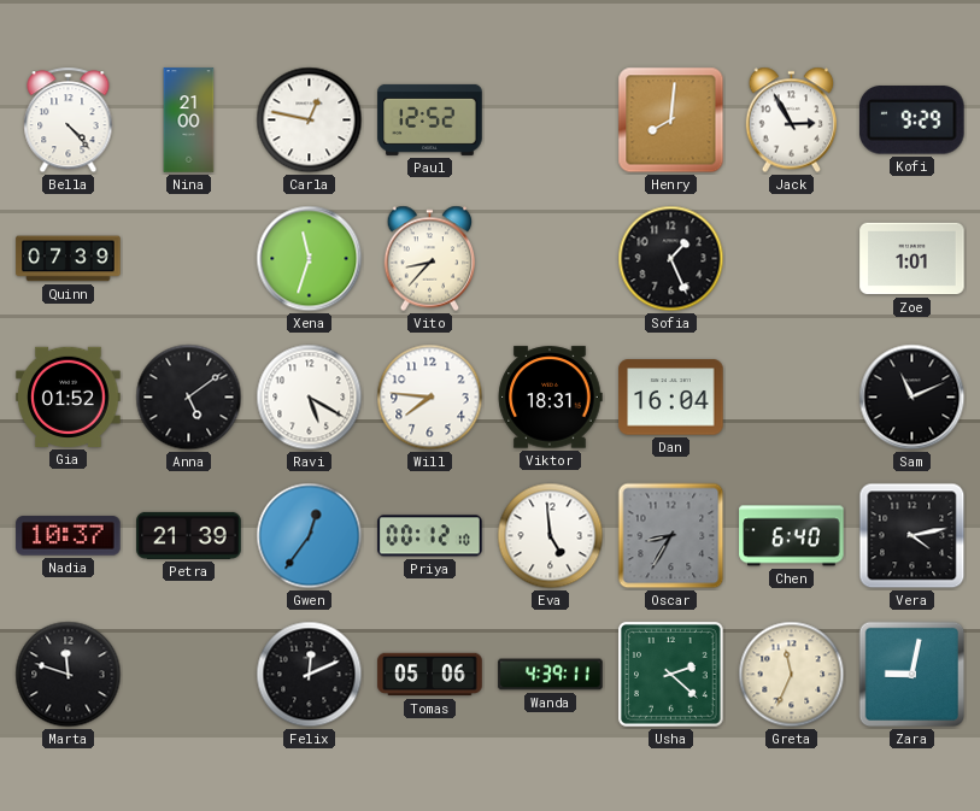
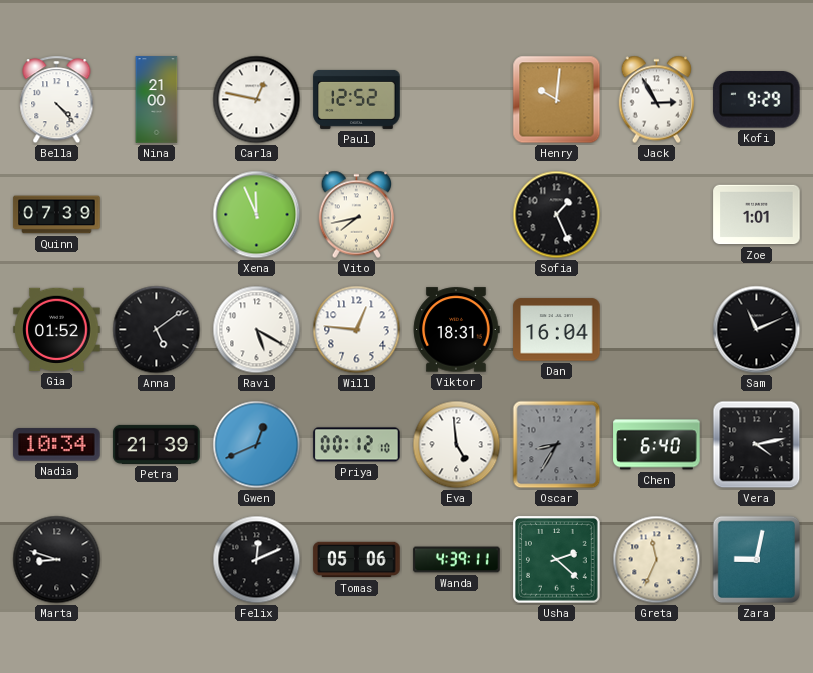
Henry: 8:01 -> 10:01
Xena: 11:33 -> 11:56
Vito: 8:37 -> 7:43
Will: 7:46 -> 12:46
Nadia: 10:37 -> 10:34
Gwen: 12:36 -> 12:41
Marta: 11:48 -> 8:48
